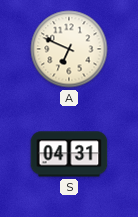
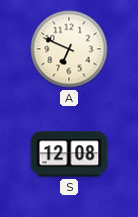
S: 04:31 -> 12:08
